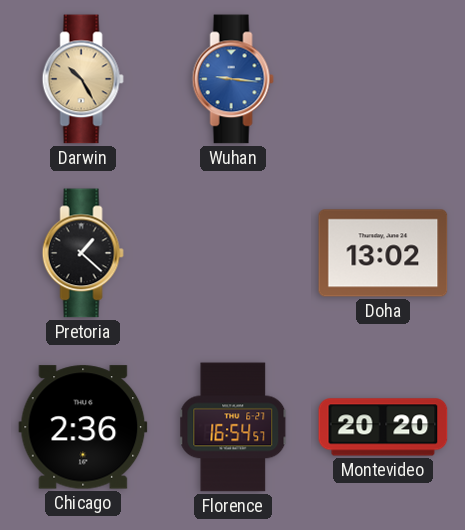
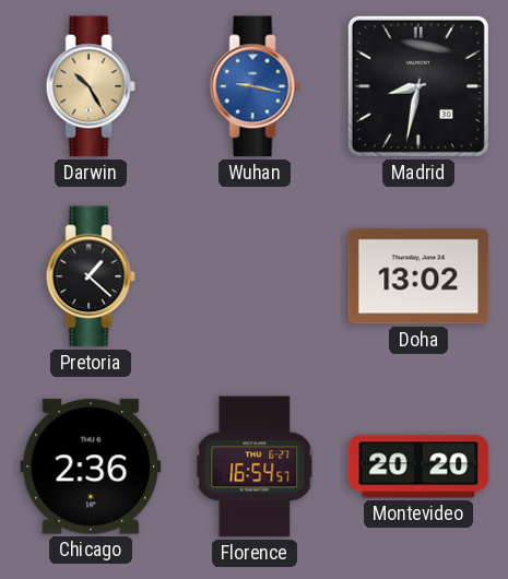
Wuhan: 9:16 -> 9:17
Madrid: none -> 8:32
